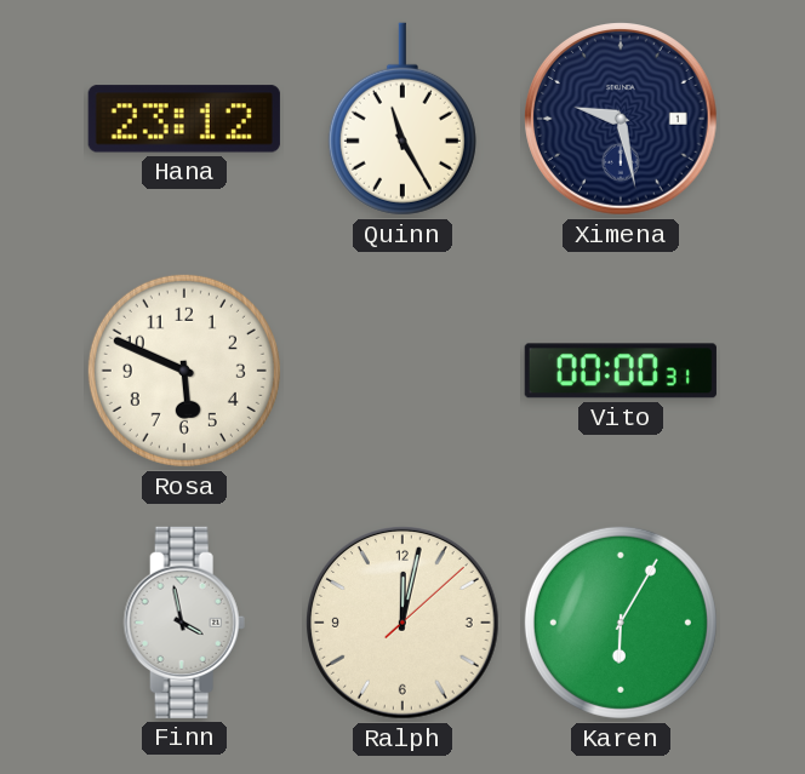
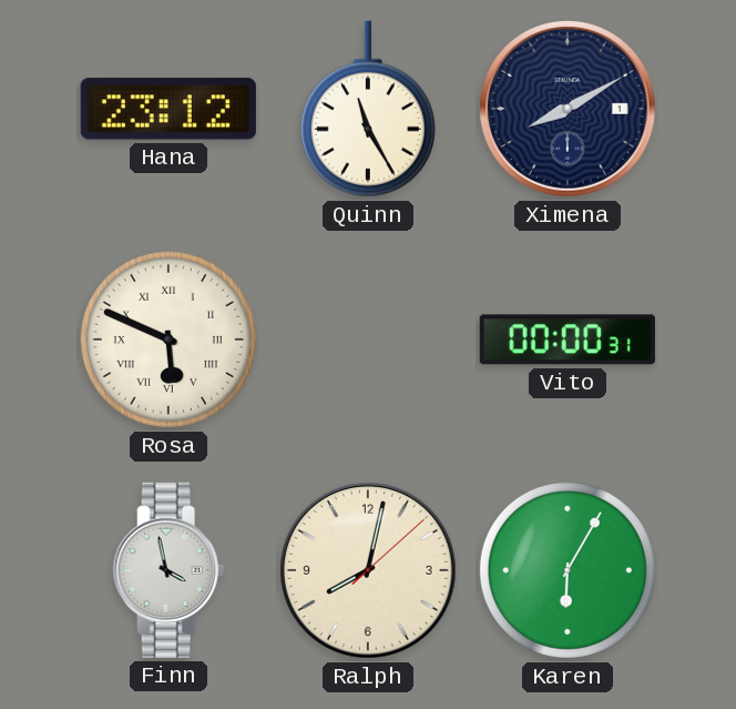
Ximena: 9:28 -> 8:10
Rosa numerals: Arabic -> Roman
Ralph: 12:02 -> 8:02
